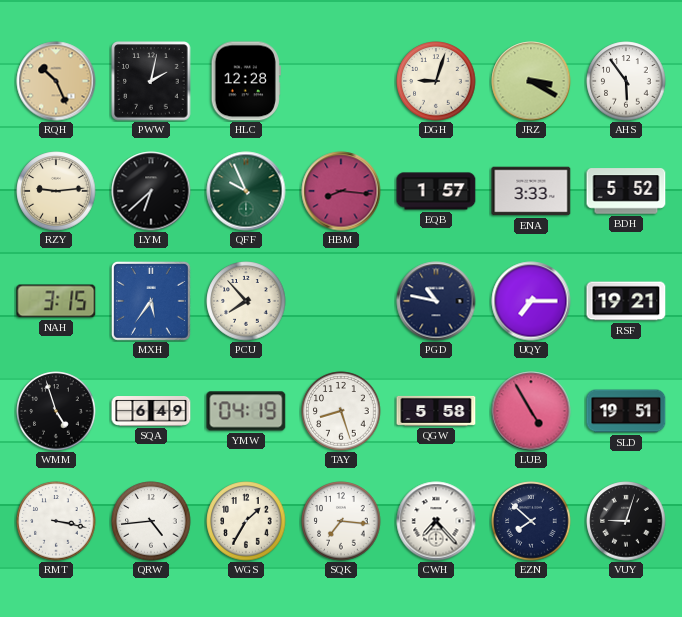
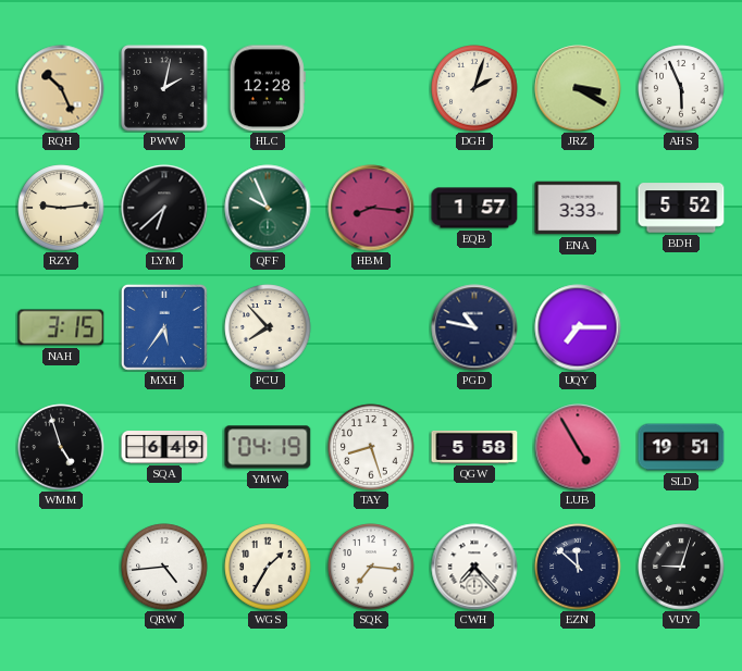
DGH: 9:03 -> 2:03
AHS: 5:54 -> 5:56
RSF: 19:21 -> none
RMT: 3:17 -> none
EZN: 7:52 -> 11:52
